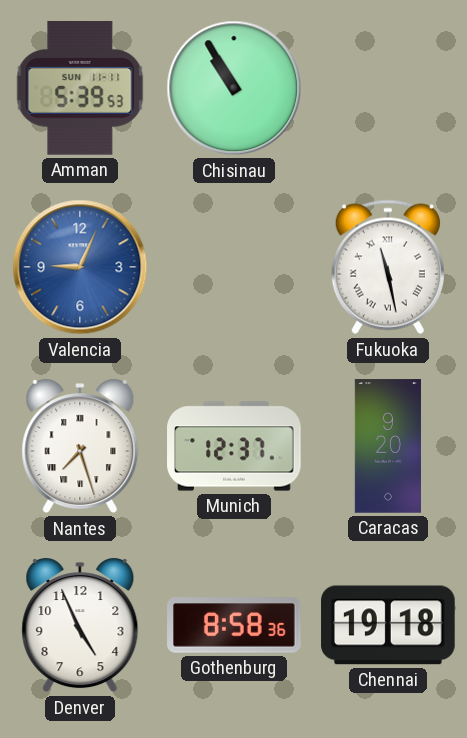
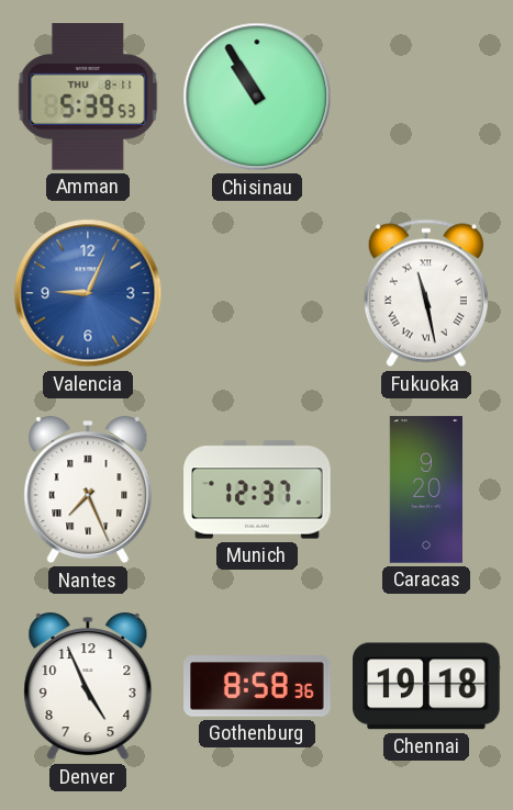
Amman date: SUN 11-11 -> THU 8-11
Nantes: 7:27 -> 7:26
